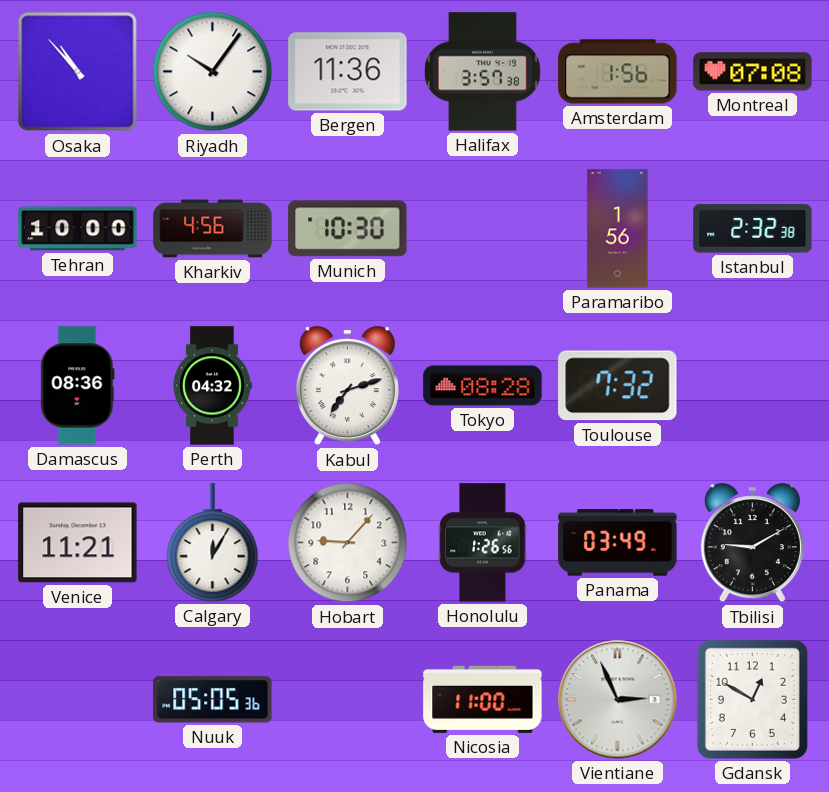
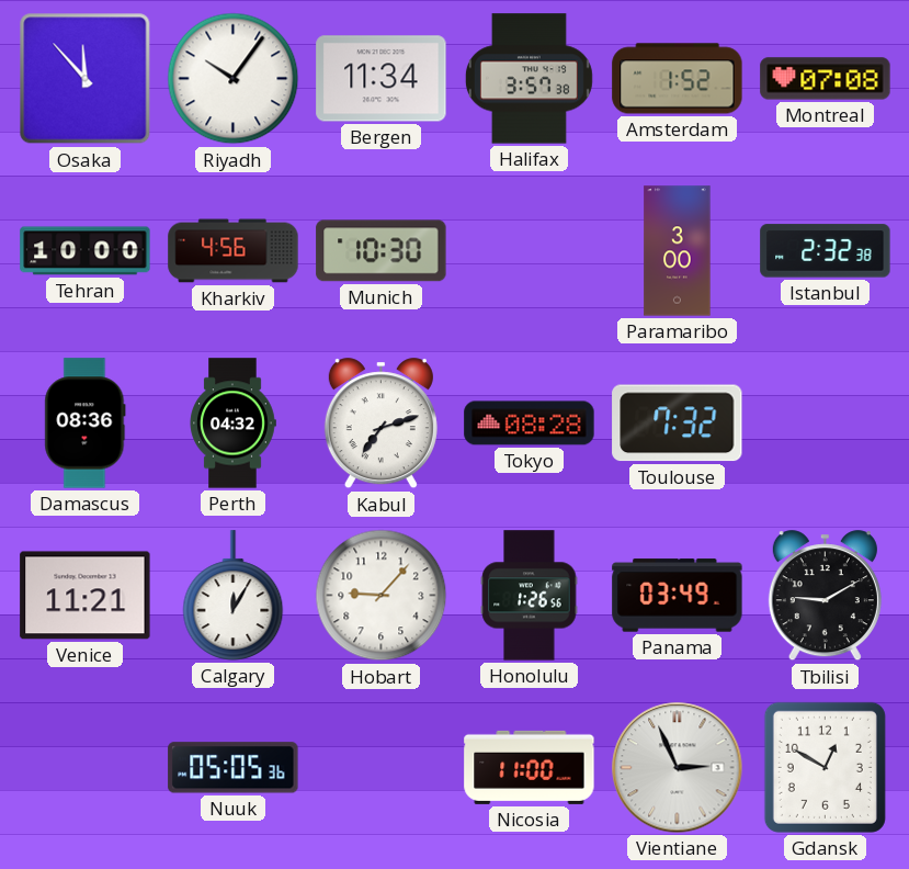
Osaka: 10:53 -> 11:53
Bergen: 11:36 -> 11:34
Amsterdam: 1:56 -> 1:52
Paramaribo: 1:56 -> 3:00
